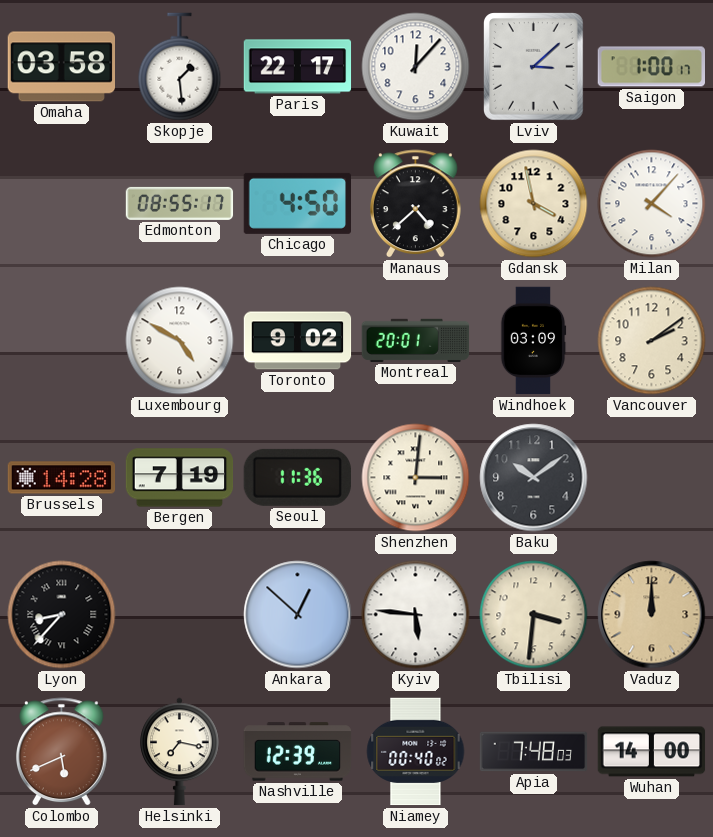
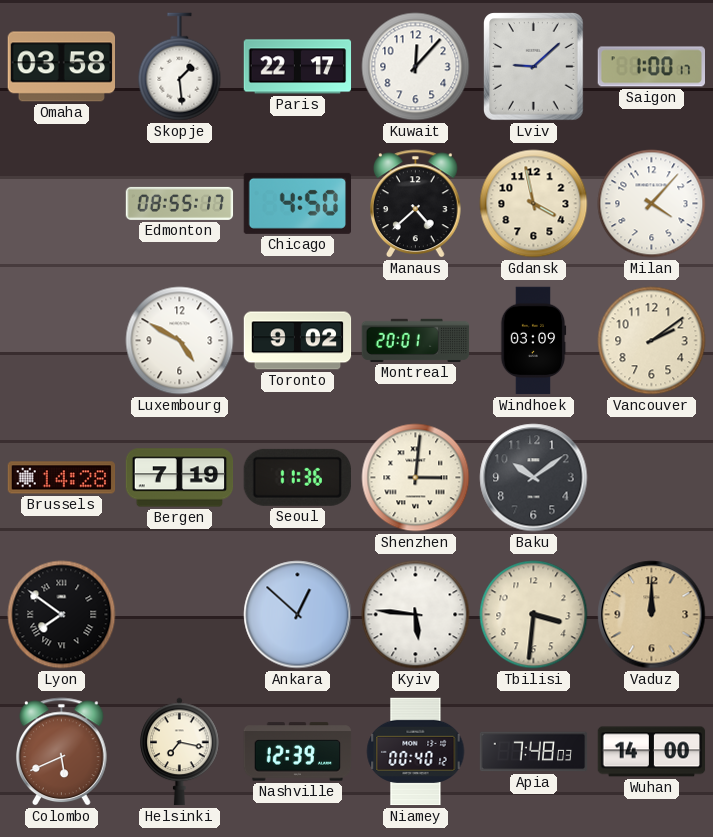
Lviv: 3:08 -> 9:08
Lyon: 8:37 -> 7:51
Niamey: 00:40:02 -> 00:40:12
